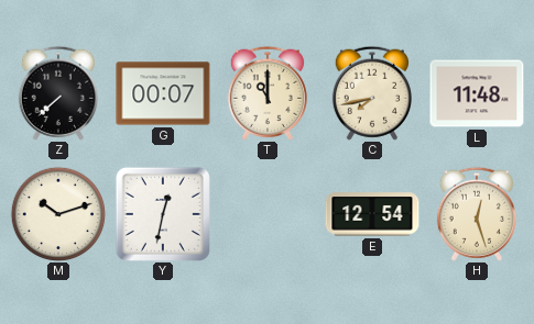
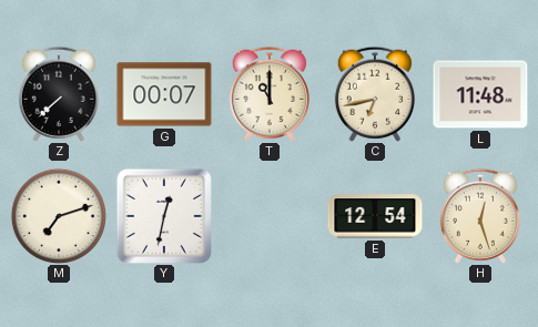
C: 7:43 -> 6:43
M: 10:12 -> 7:12
